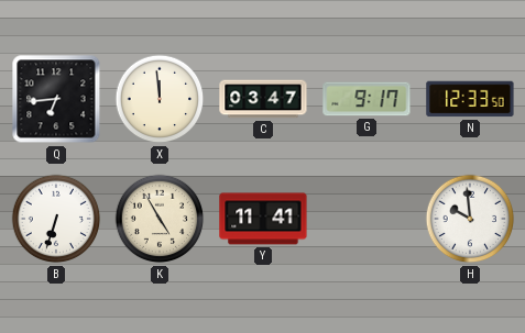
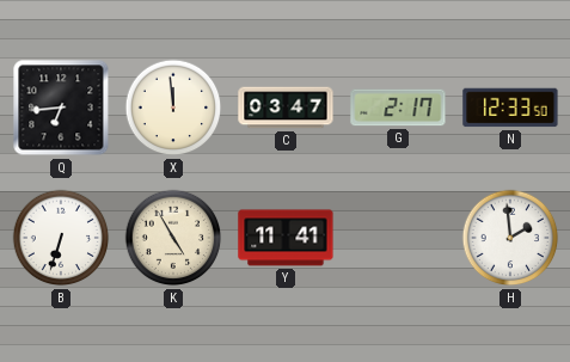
G: 9:17 -> 2:17
H: 9:59 -> 1:59
